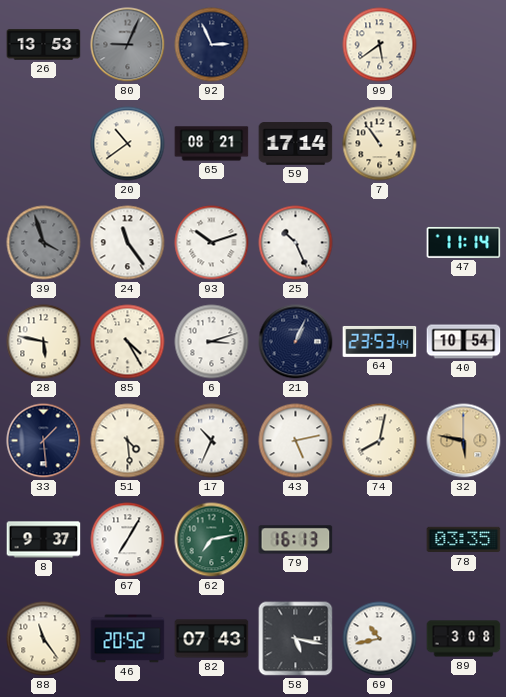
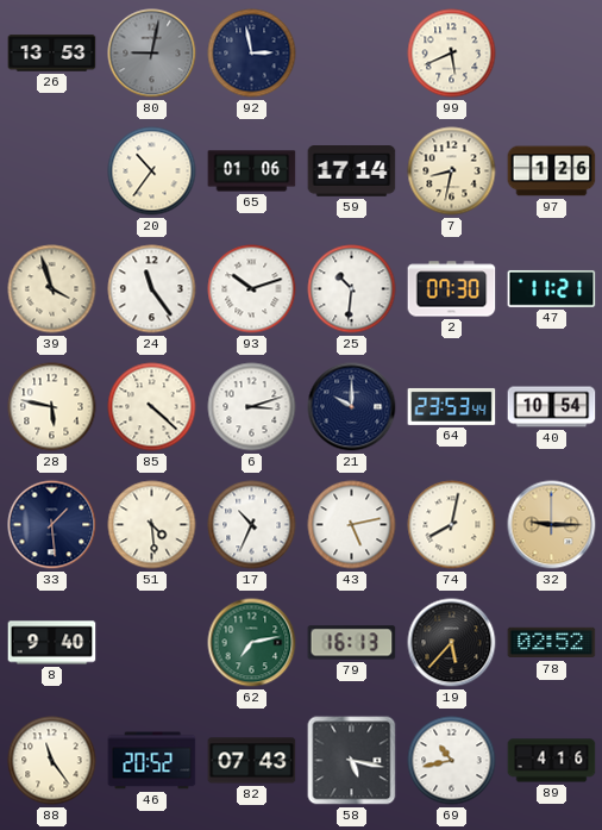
80: 9:04 -> 9:02
92: 2:56 -> 2:58
99: 5:39 -> 5:41
20: 10:39 -> 10:36
65: 08:21 -> 01:06
7: 10:54 -> 8:32
97: none -> 1:26
39 dial: grey -> cream
25: 10:26 -> 10:31
2: none -> 07:30
47: 11:14 -> 11:21
85: 4:25 -> 4:22
21: 1:04 -> 10:00
32: 5:47 -> 9:15
8: 9:37 -> 9:40
67: 7:05 -> none
19: none -> 5:37
78: 03:35 -> 02:52
89: 3:08 -> 4:16
